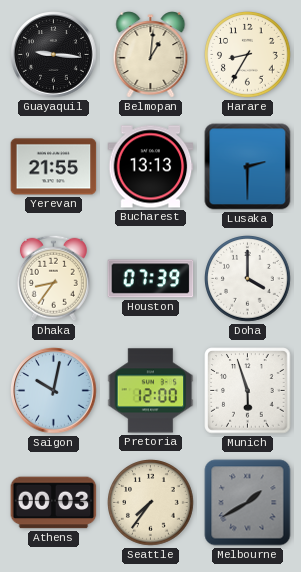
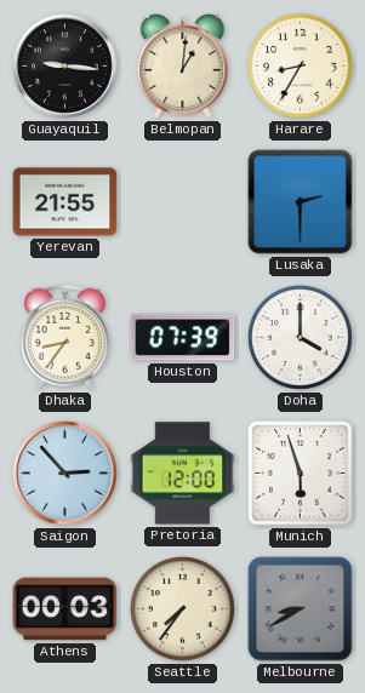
Bucharest: 13:13 -> none
Saigon: 10:02 -> 2:53
Melbourne: 1:40 -> 8:40
